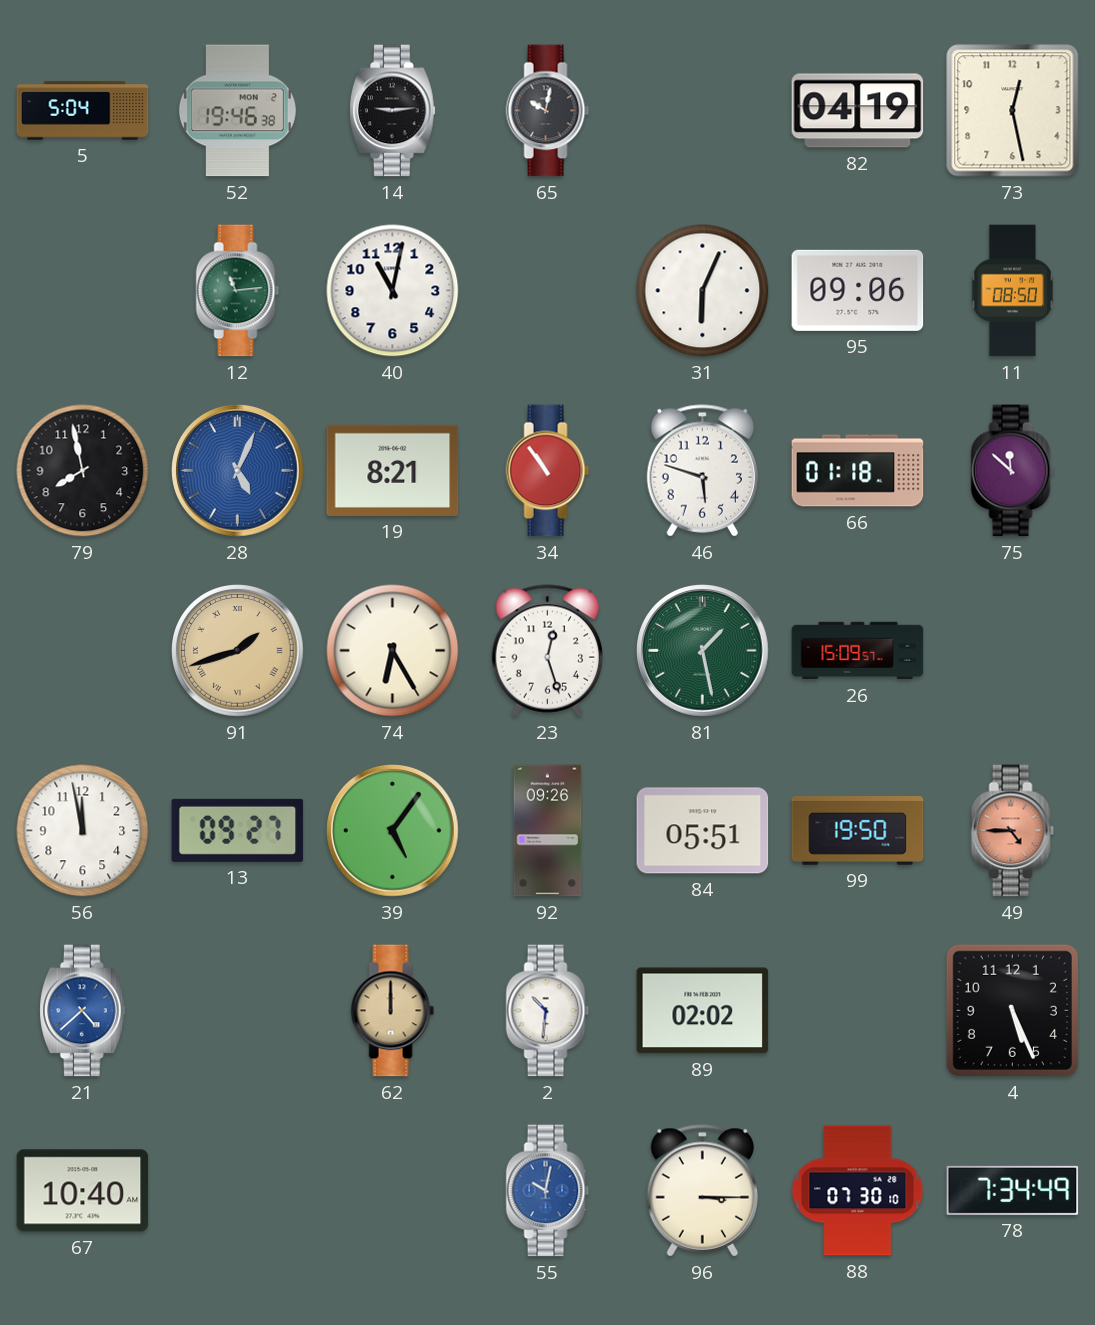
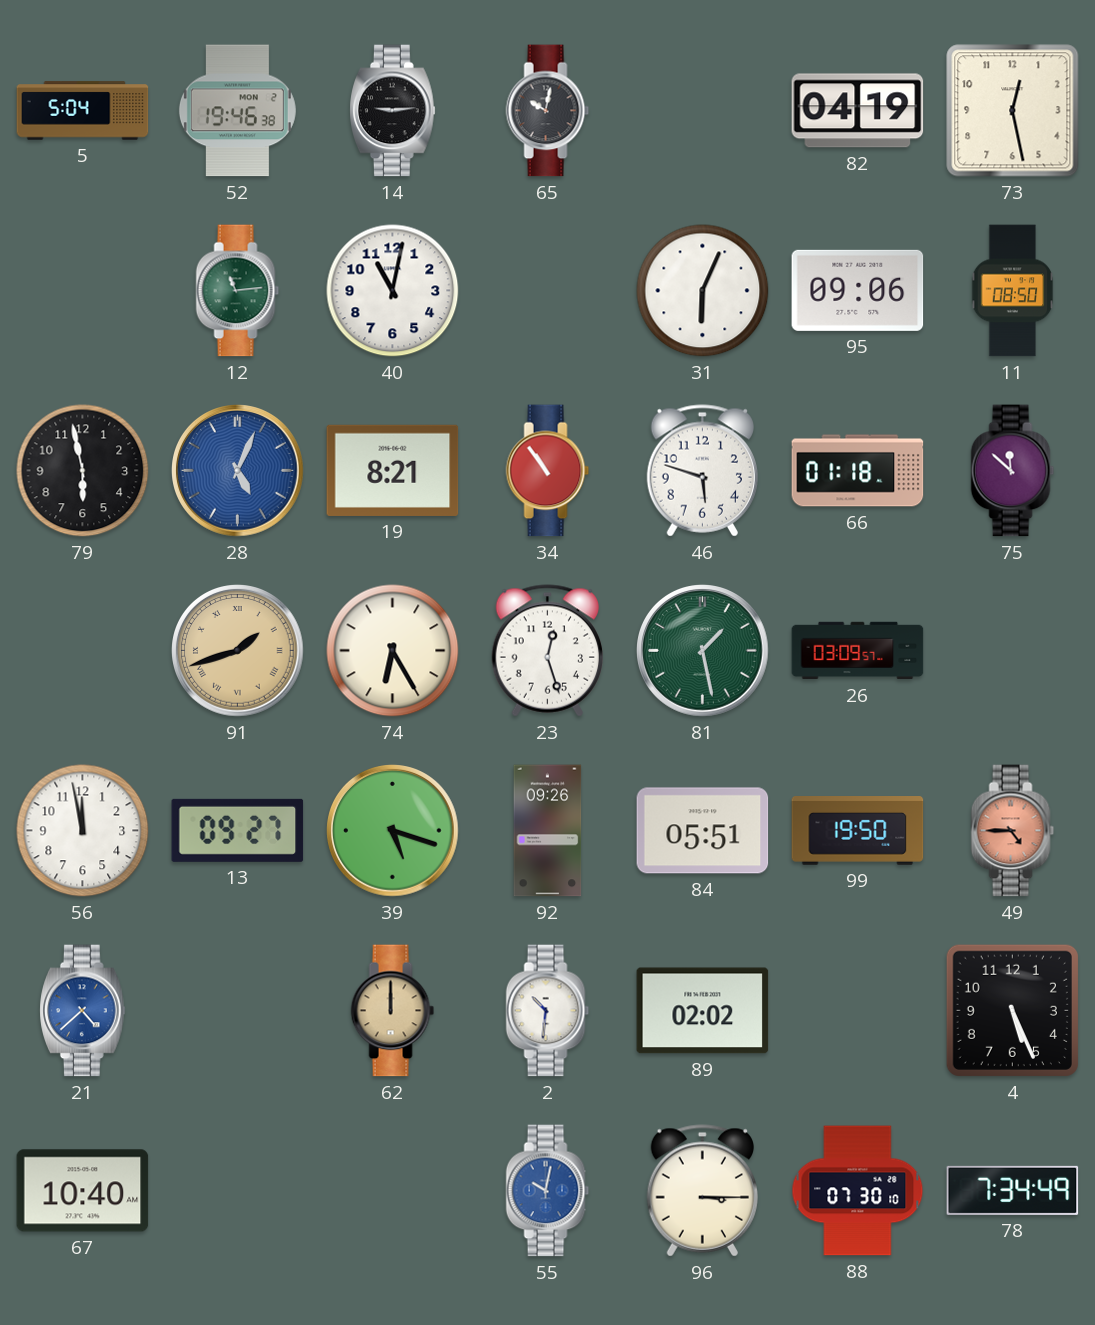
79: 7:58 -> 5:58
26: 15:09 -> 03:09
39: 5:06 -> 5:18
